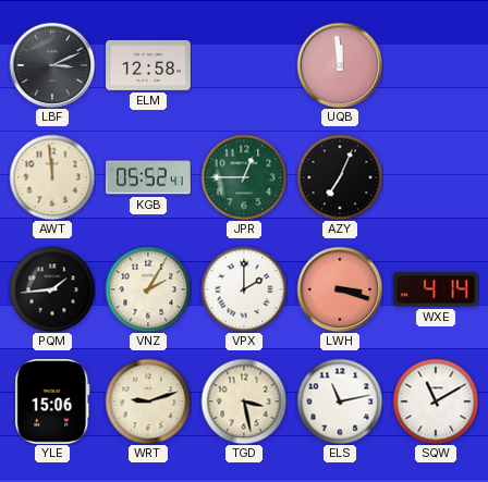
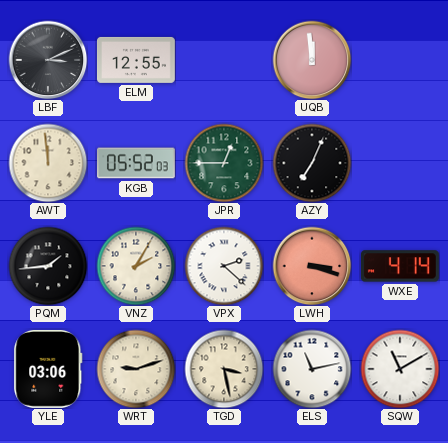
ELM: 12:58 -> 12:55
KGB: 05:52:41 -> 05:52:03
VPX: 2:00 -> 2:22
YLE: 15:06 -> 03:06
